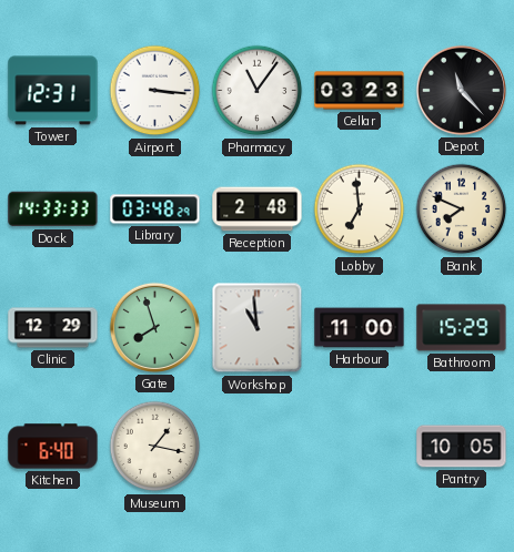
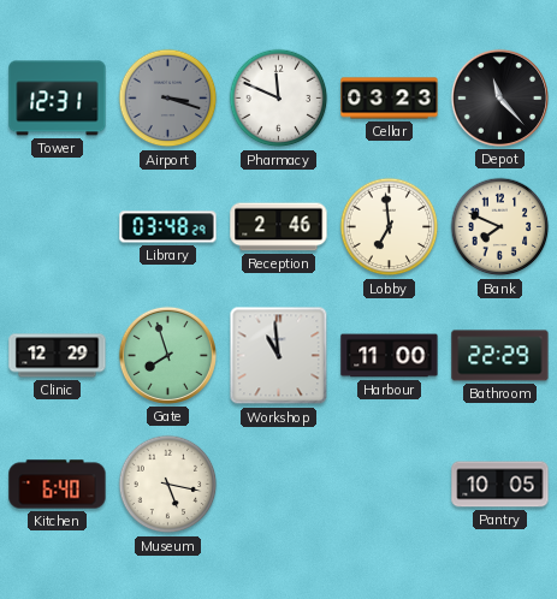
Airport: 3:16 -> 3:18
Airport dial: white -> grey
Pharmacy: 11:06 -> 11:49
Dock: 14:33 -> none
Reception: 2:48 -> 2:46
Bathroom: 15:29 -> 22:29
Museum: 1:17 -> 5:17
